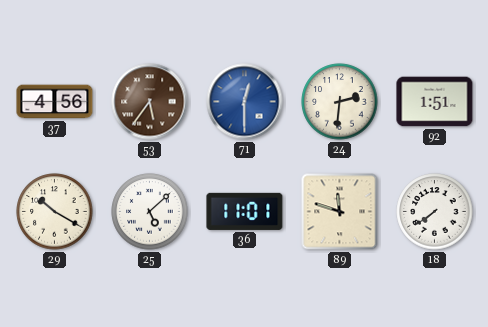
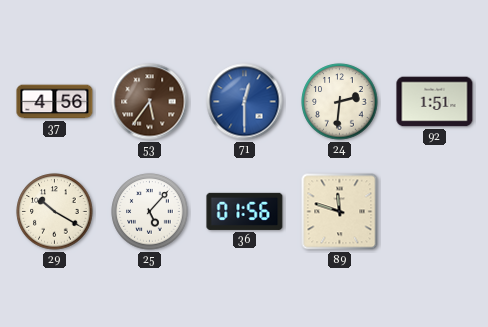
25: 5:08 -> 5:07
36: 11:01 -> 01:56
18: 7:39 -> none
